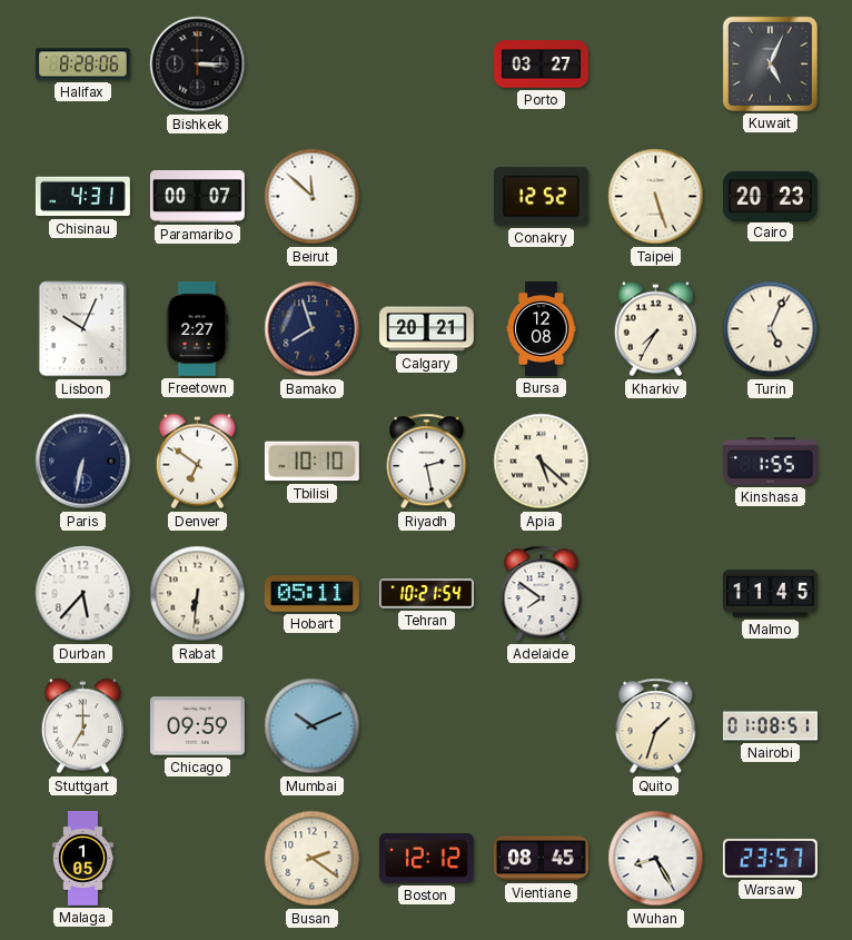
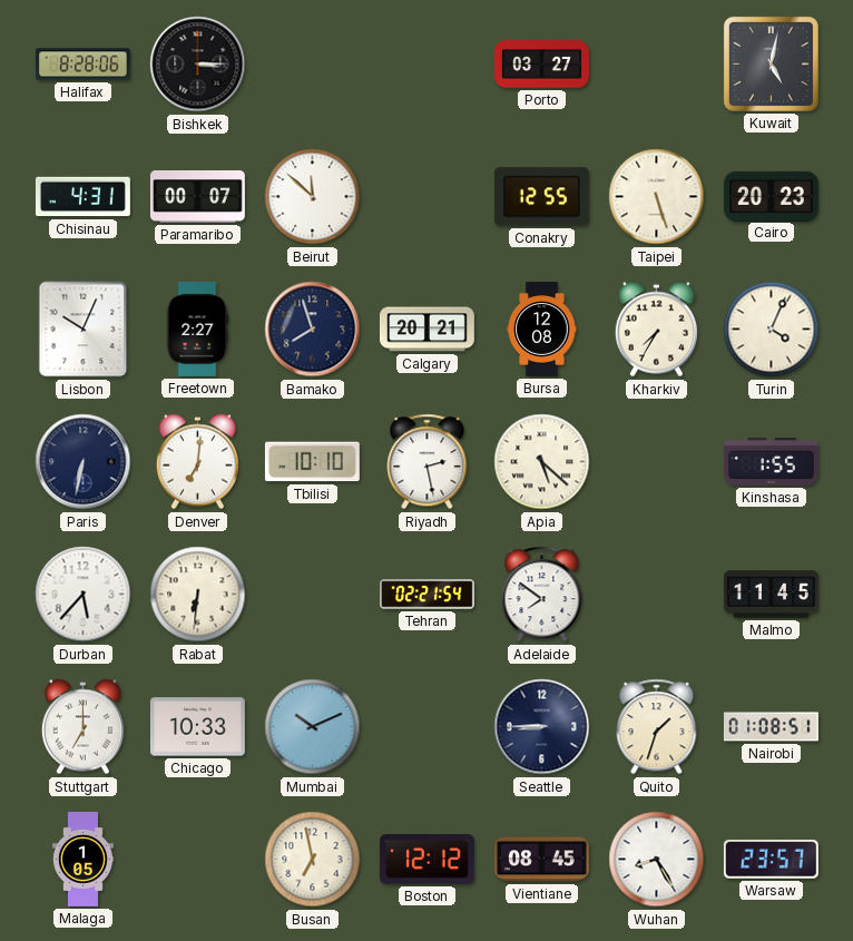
Kuwait: 5:04 -> 5:02
Conakry: 12:52 -> 12:55
Turin: 5:04 -> 4:04
Denver: 6:51 -> 7:01
Hobart: 05:11 -> none
Tehran: 10:21 -> 02:21
Chicago: 09:59 -> 10:33
Seattle: none -> 8:45
Busan: 2:21 -> 6:58
